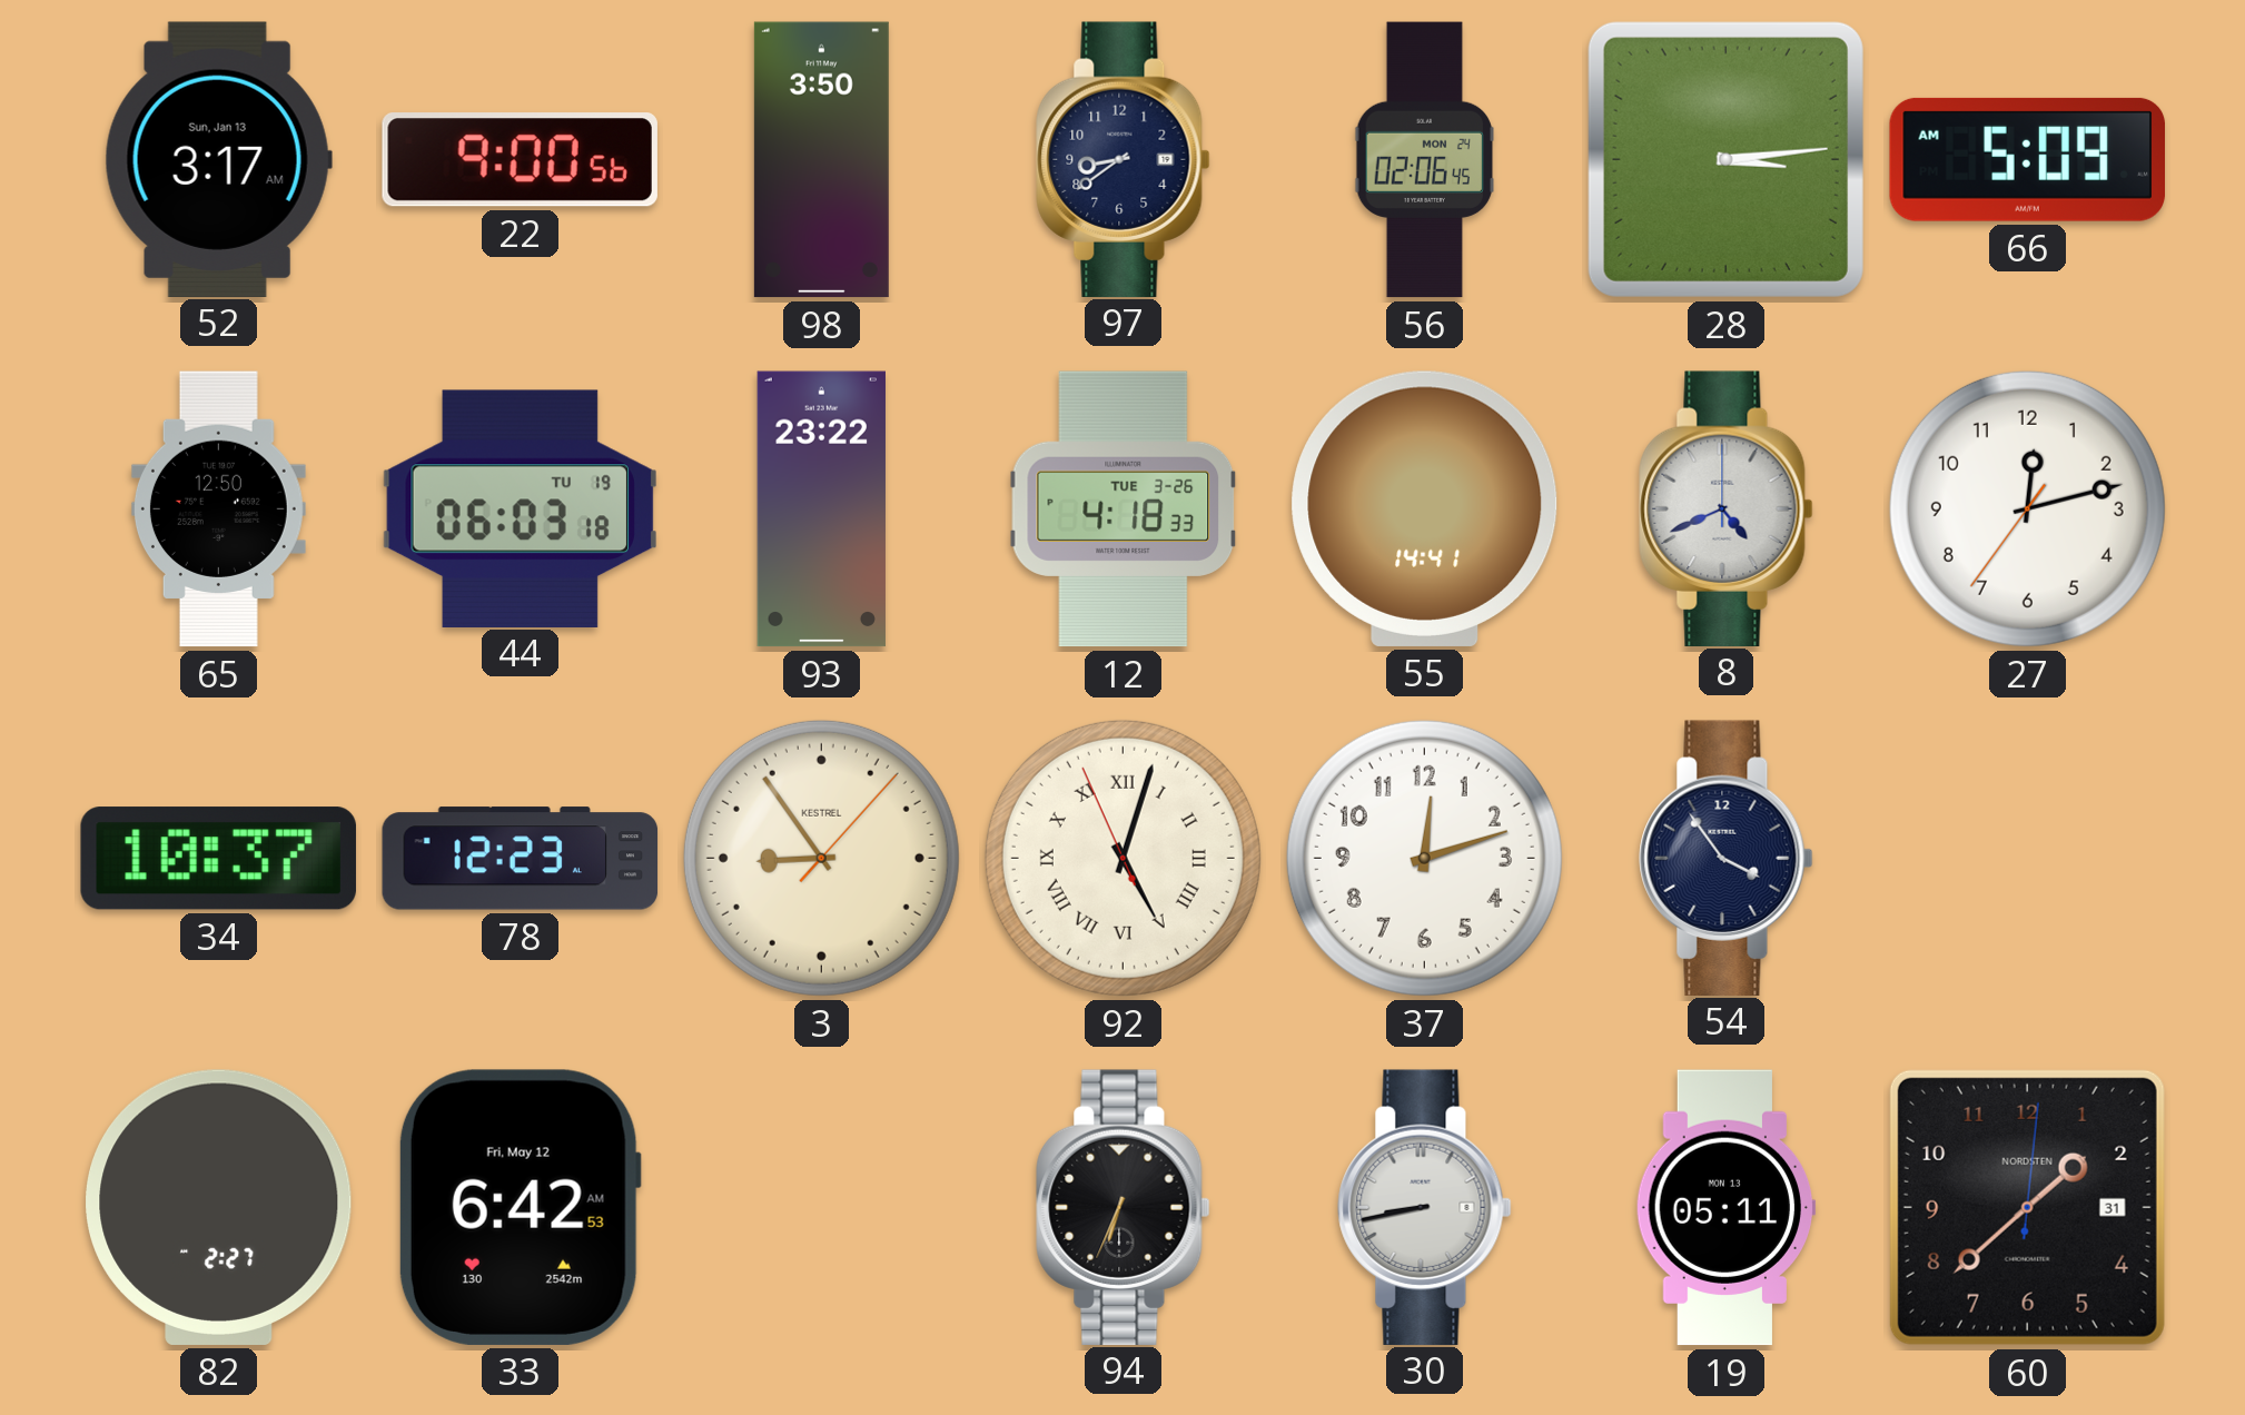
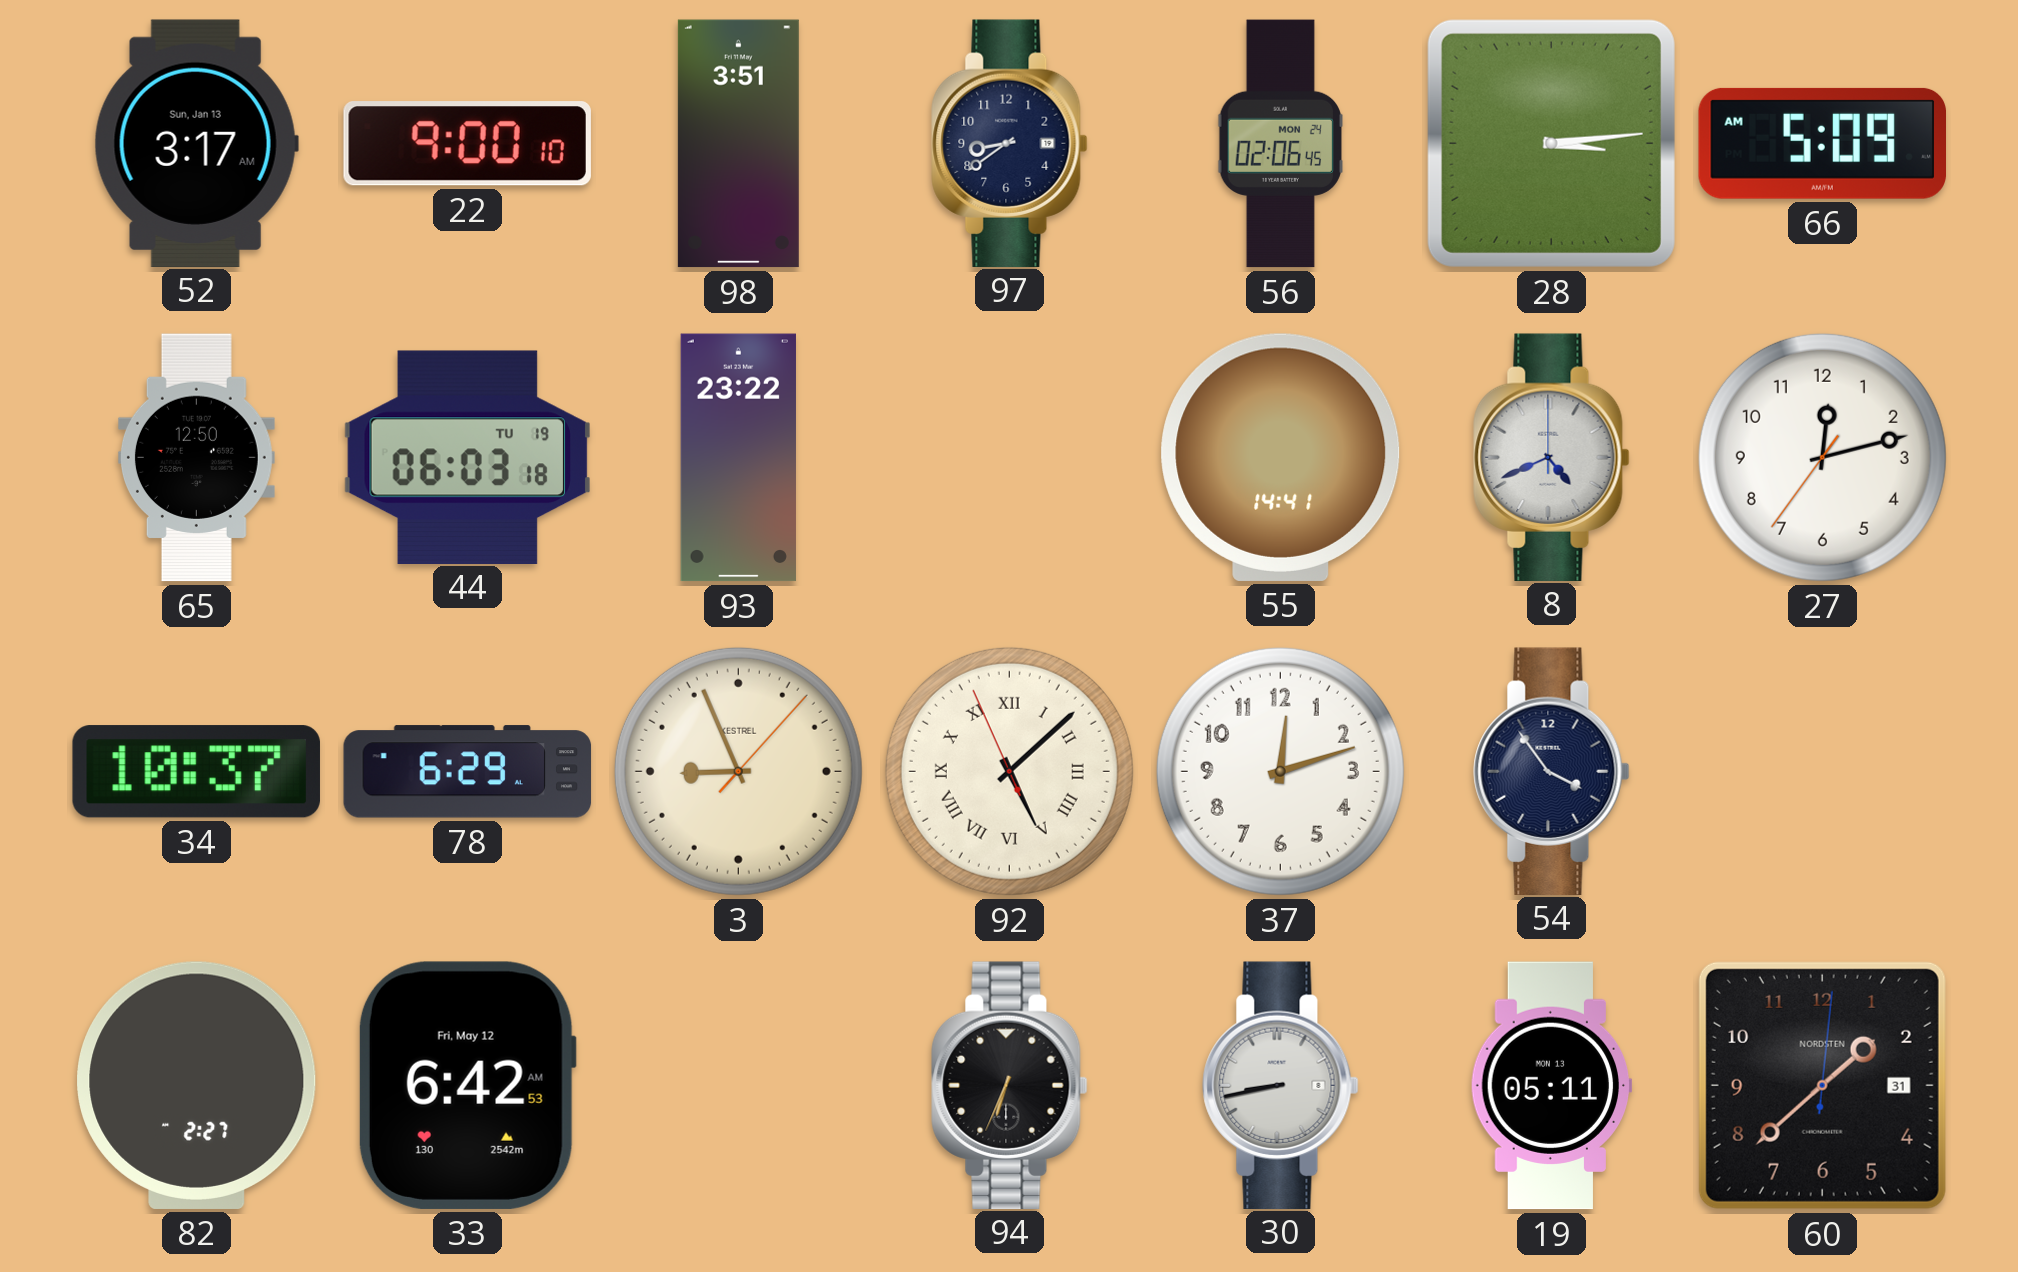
22: 9:00:56 -> 9:00:10
98: 3:50 -> 3:51
12: 4:18 -> none
78: 12:23 -> 6:29
3: 8:54 -> 8:56
92: 5:02 -> 5:07
